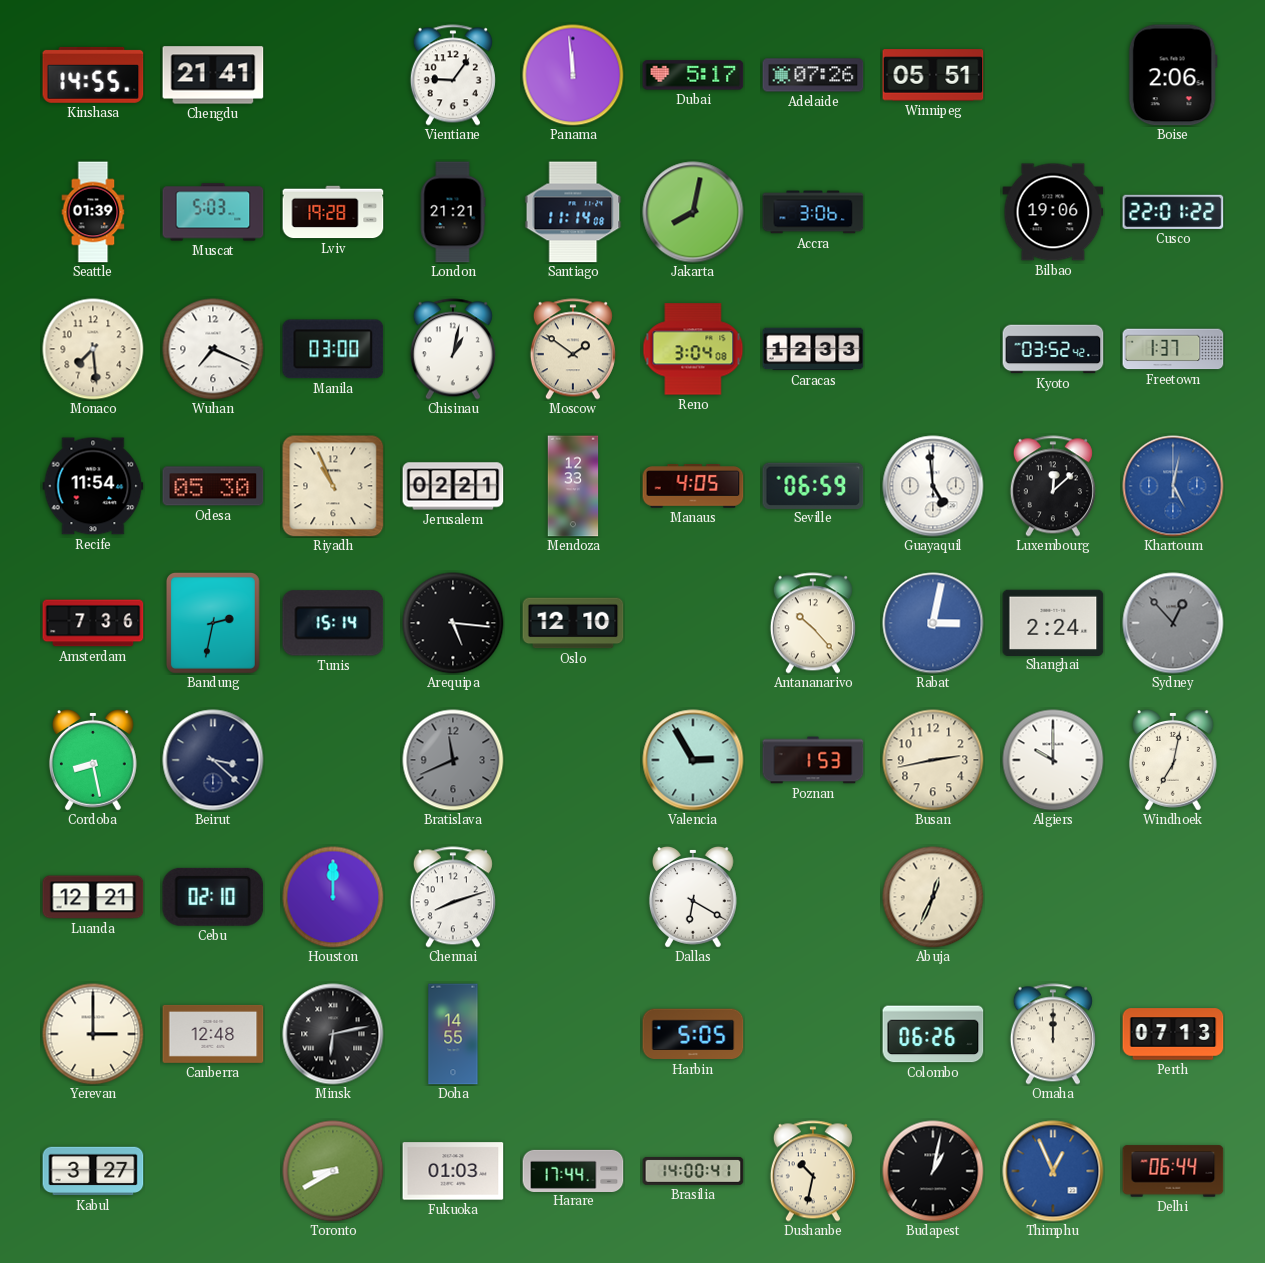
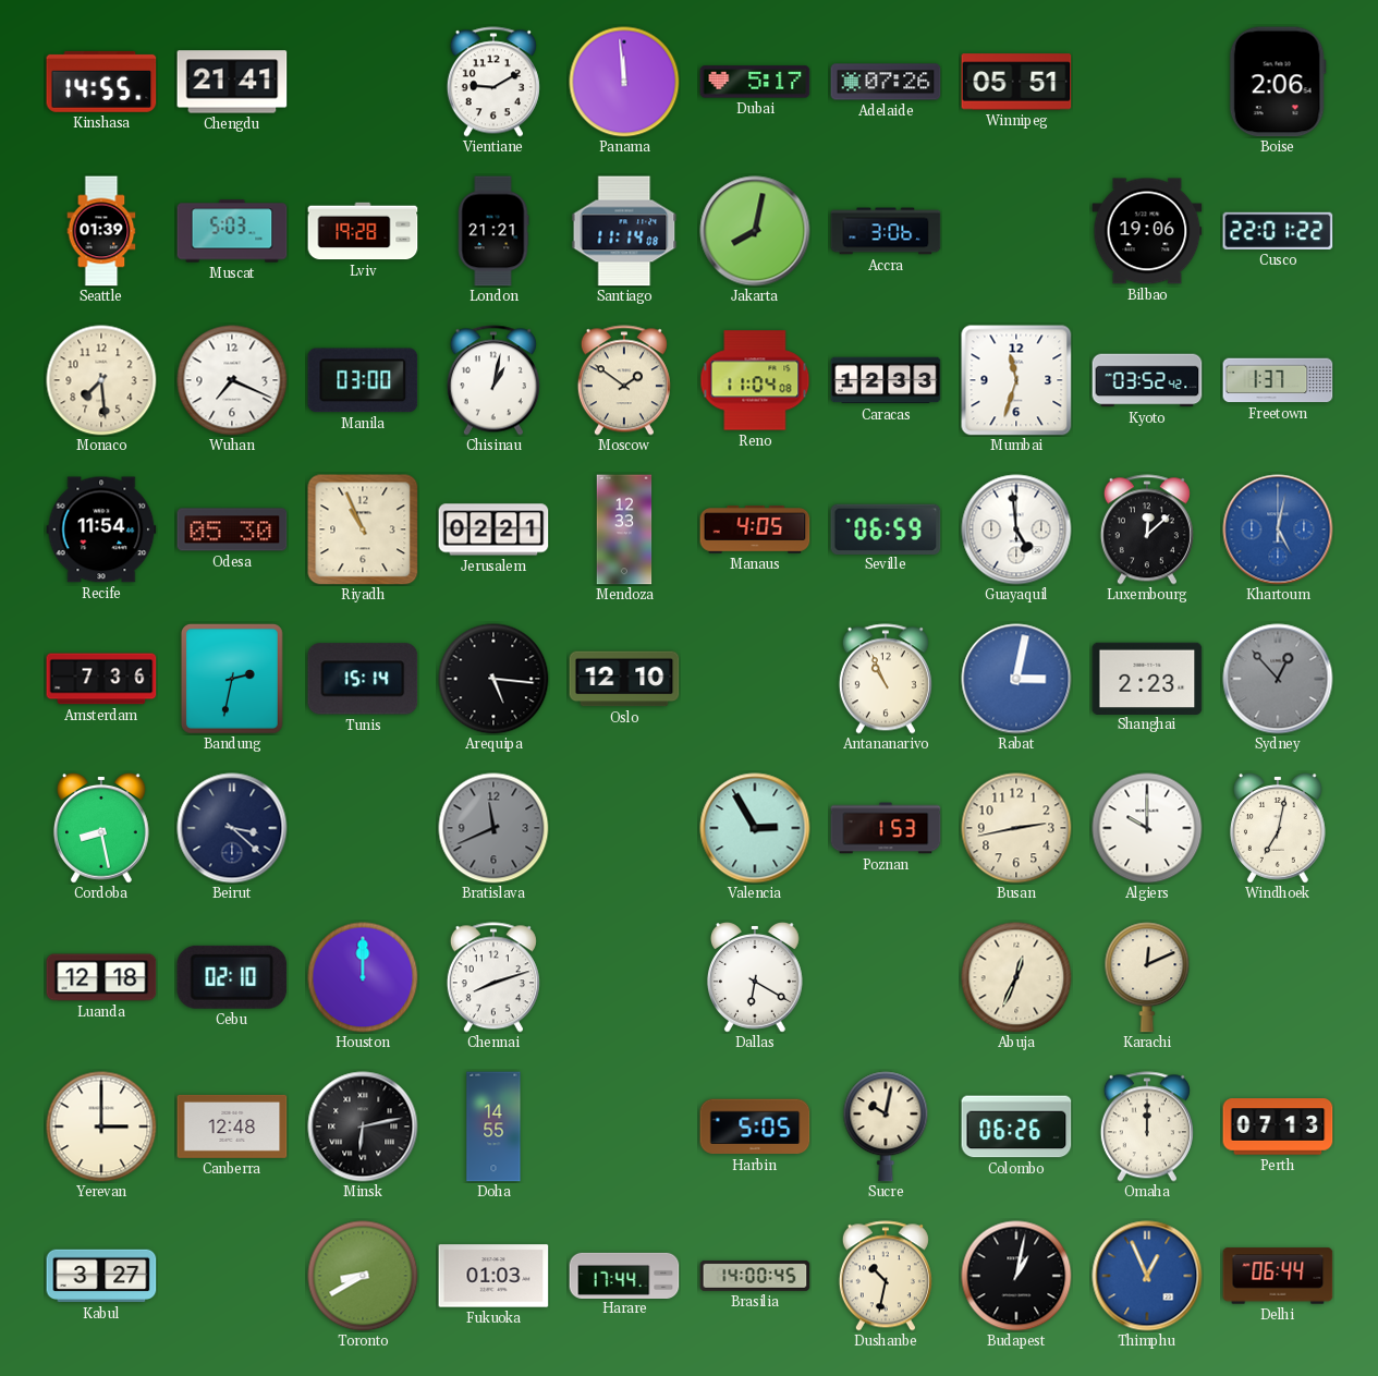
Vientiane: 9:06 -> 9:10
Reno: 3:04 -> 11:04
Mumbai: none -> 11:33
Antananarivo: 10:23 -> 10:56
Shanghai: 2:24 -> 2:23
Luanda: 12:21 -> 12:18
Karachi: none -> 12:11
Sucre: none -> 10:02
Brasilia: 14:00:41 -> 14:00:45
